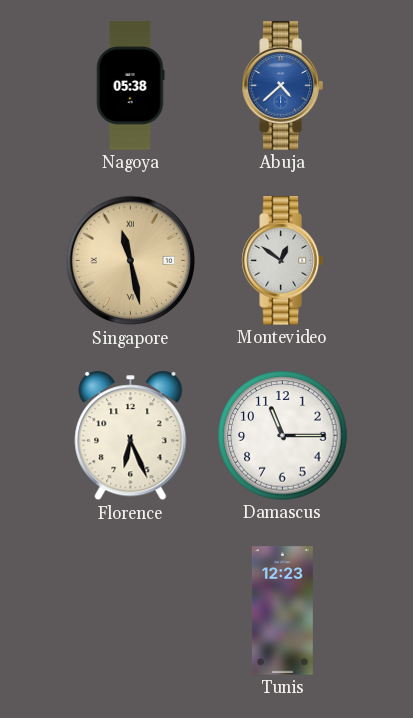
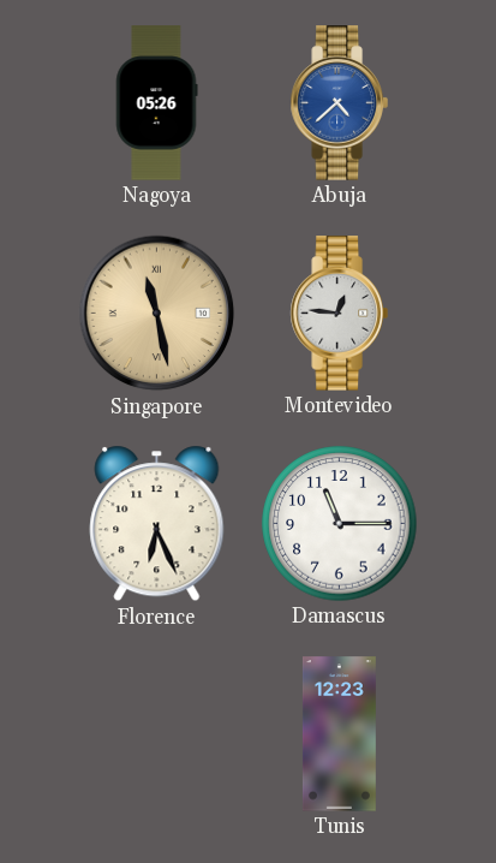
Nagoya: 05:38 -> 05:26
Montevideo: 12:51 -> 12:46
